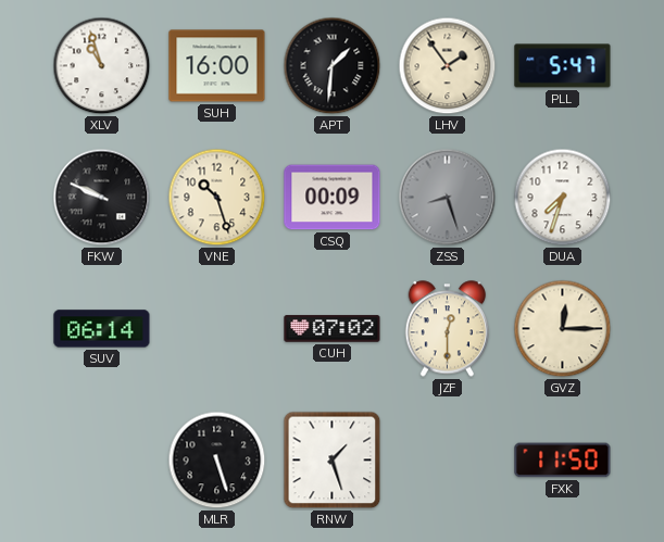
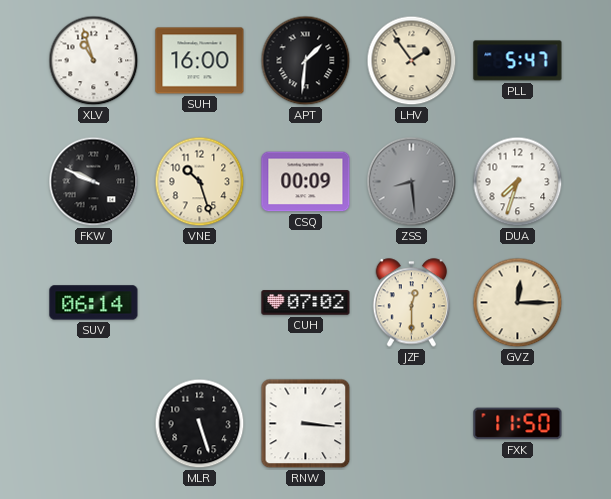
ZSS: 8:27 -> 8:29
RNW: 1:27 -> 3:16
